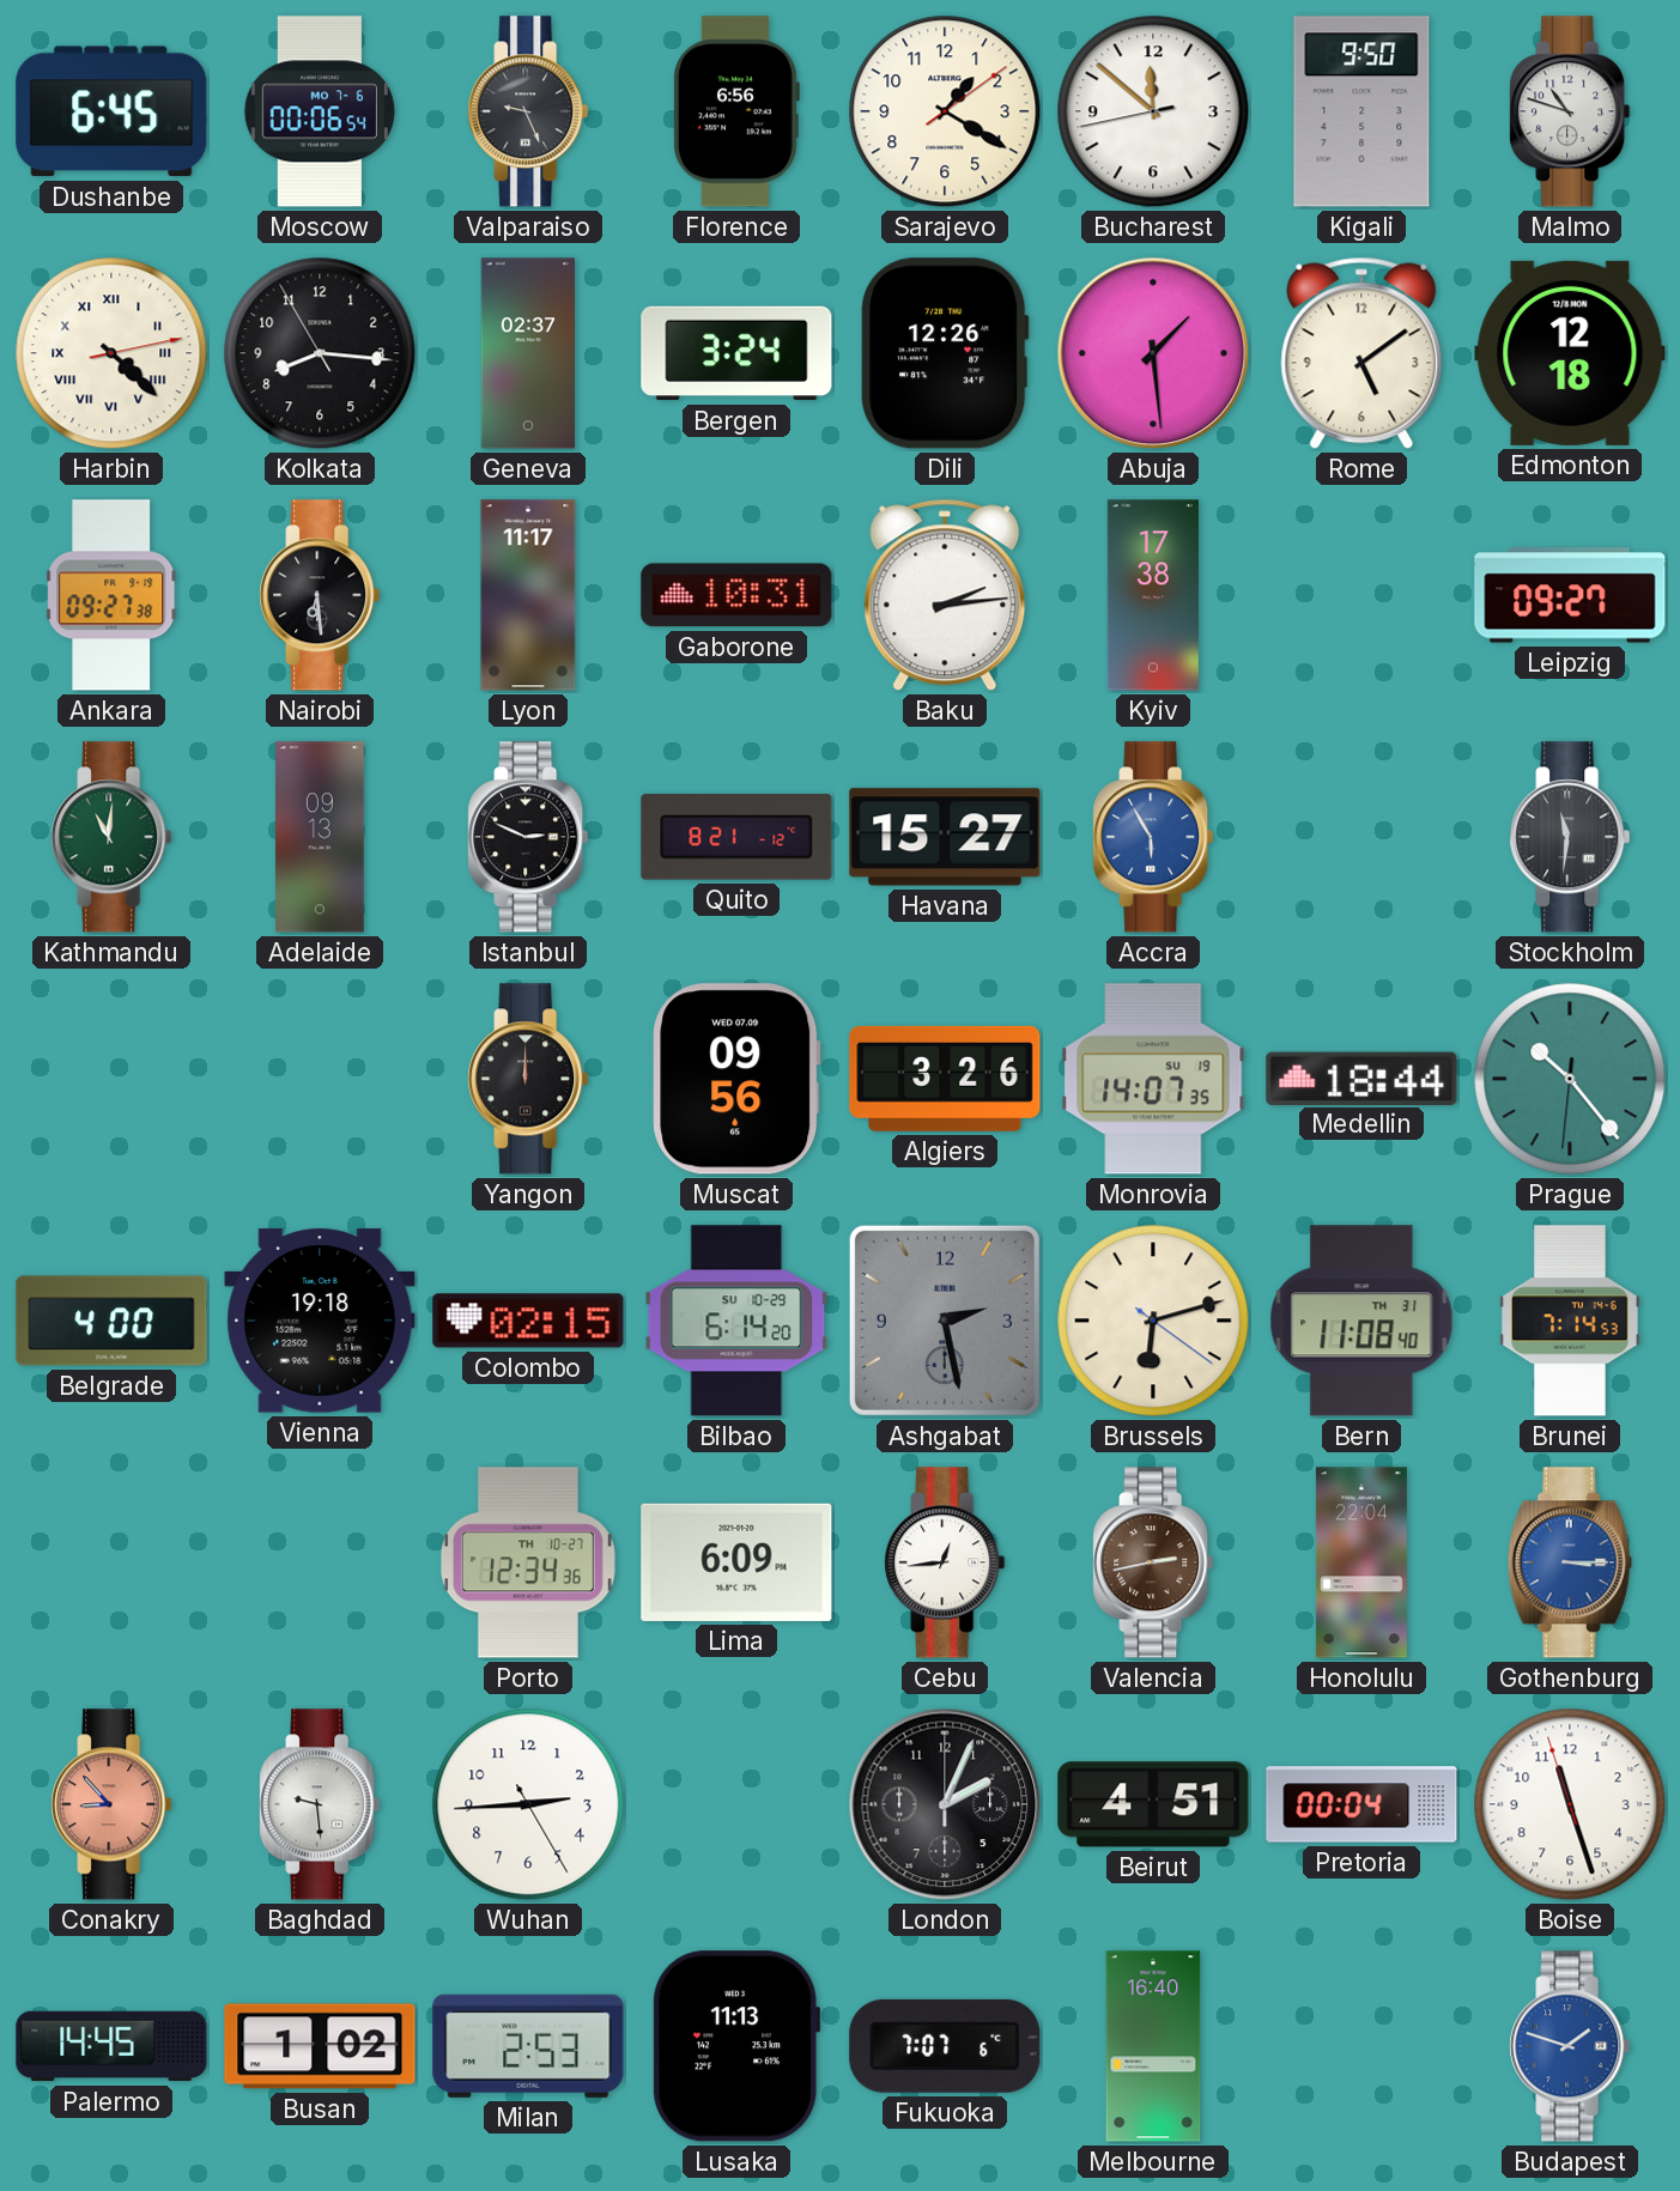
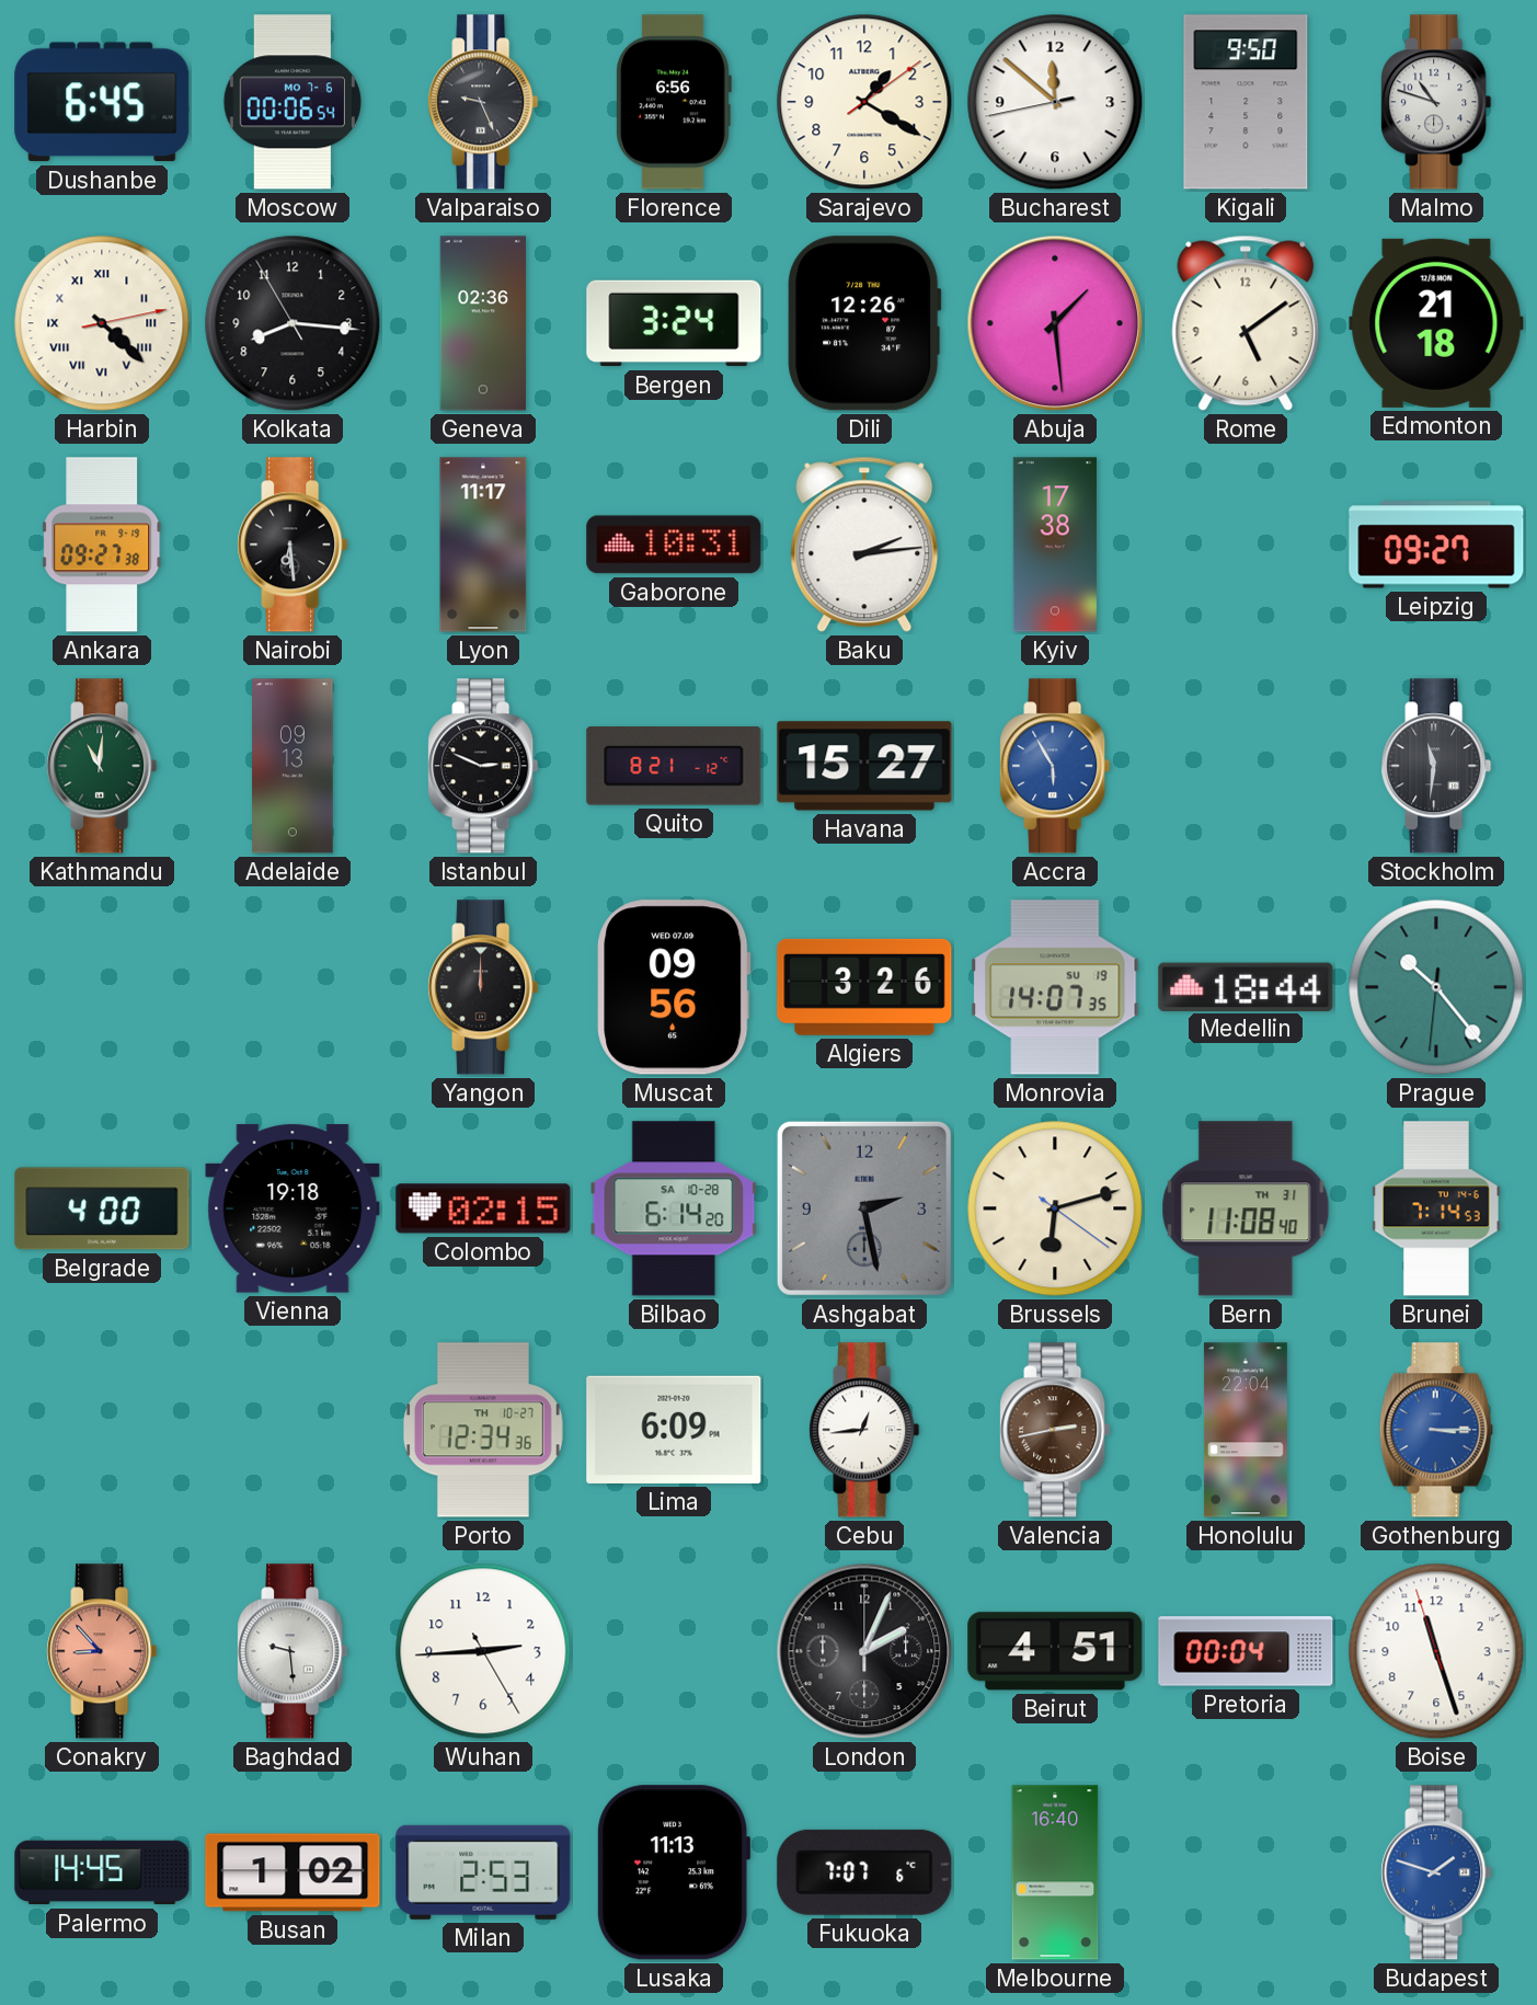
Geneva: 02:37 -> 02:36
Edmonton: 12:18 -> 21:18
Bilbao date: SU 10-29 -> SA 10-28
